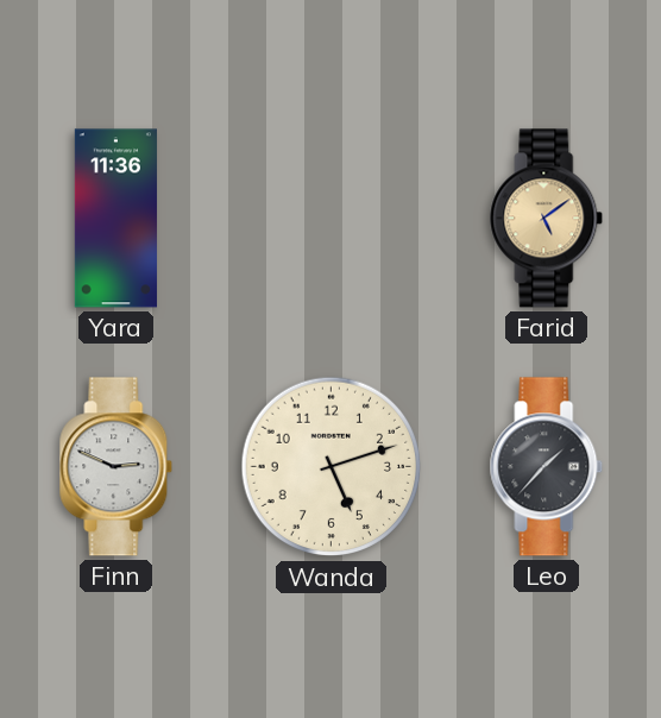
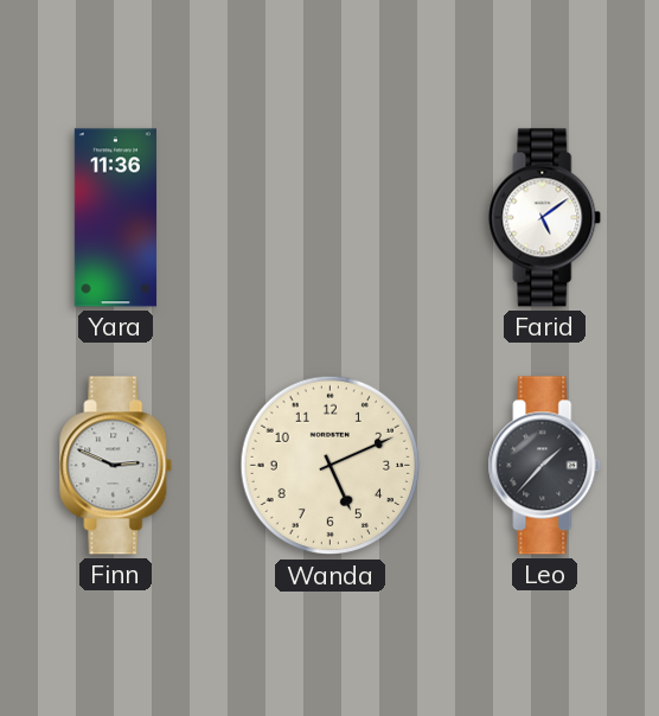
Farid dial: champagne -> white
Wanda: 5:12 -> 5:11
